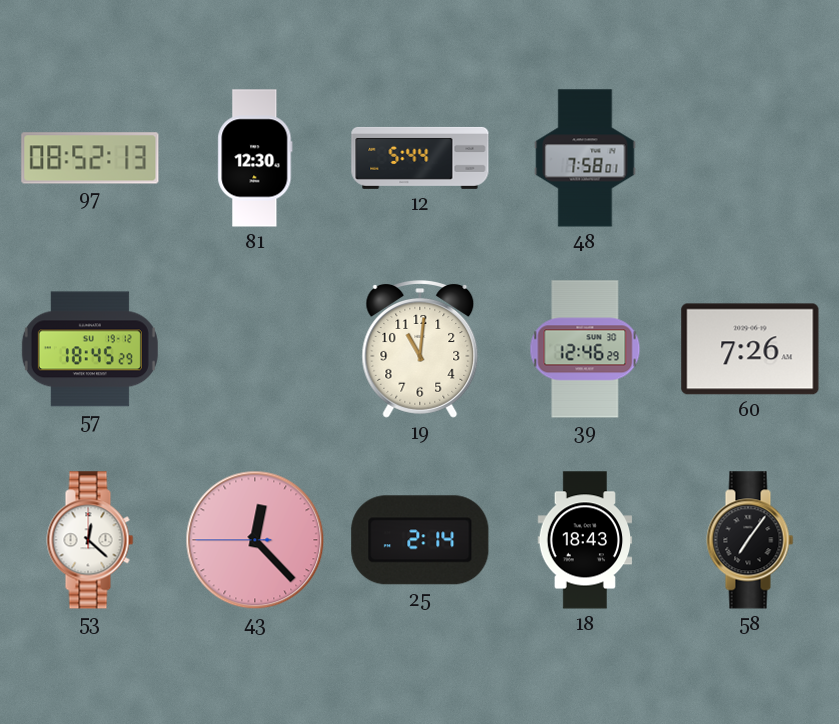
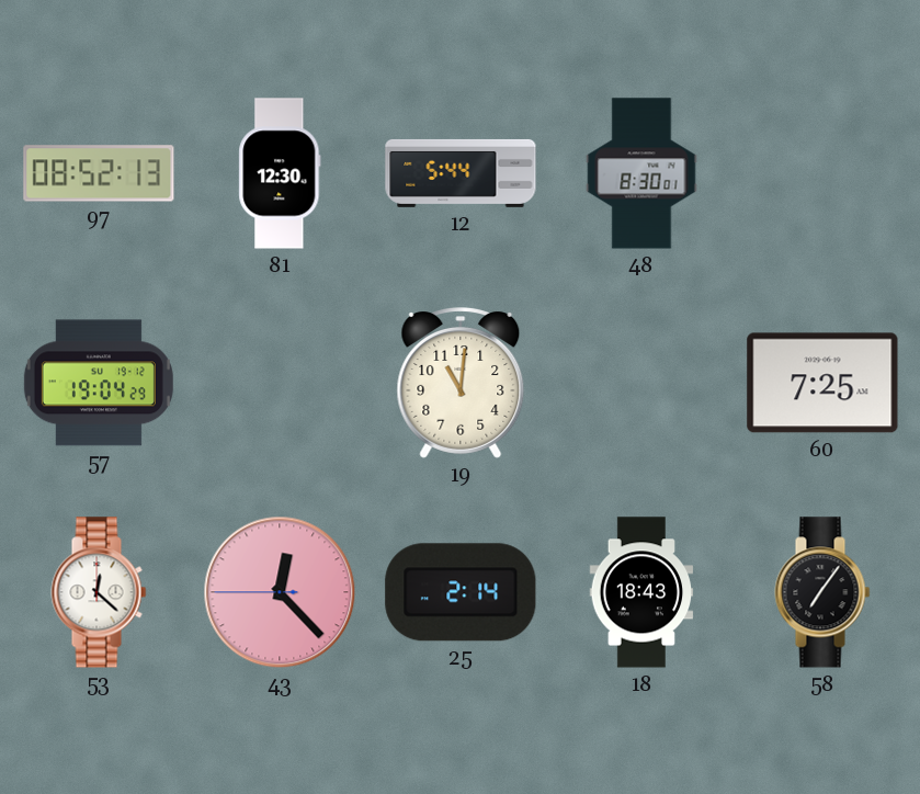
48: 7:58 -> 8:30
57: 18:45 -> 19:04
39: 12:46 -> none
60: 7:26 -> 7:25
